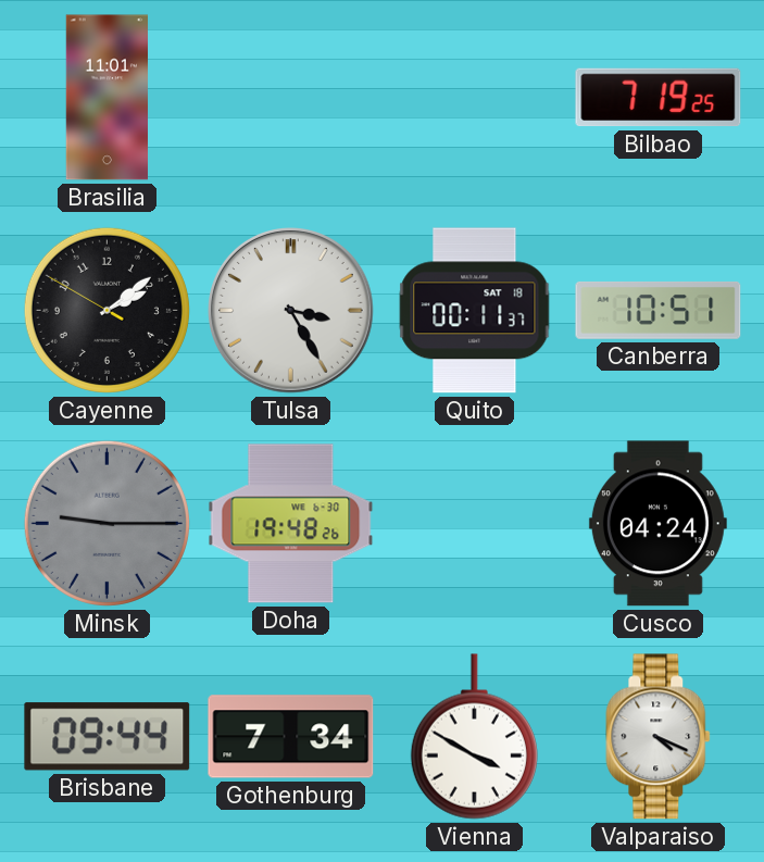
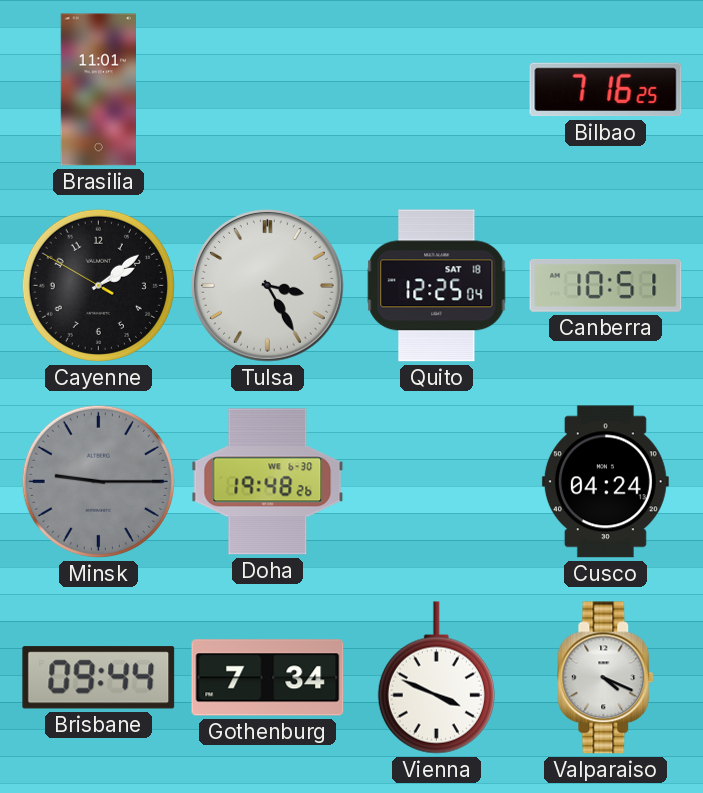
Bilbao: 7:19 -> 7:16
Quito: 00:11 -> 12:25
Vienna: 3:50 -> 3:49
